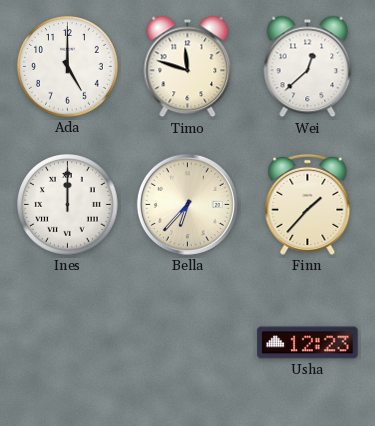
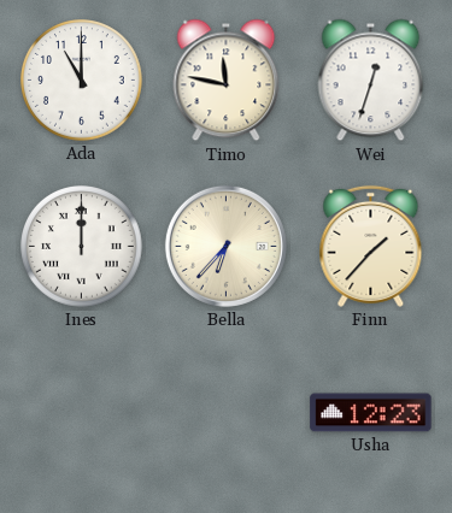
Ada: 5:00 -> 11:00
Timo: 11:48 -> 11:47
Wei: 12:38 -> 12:33
